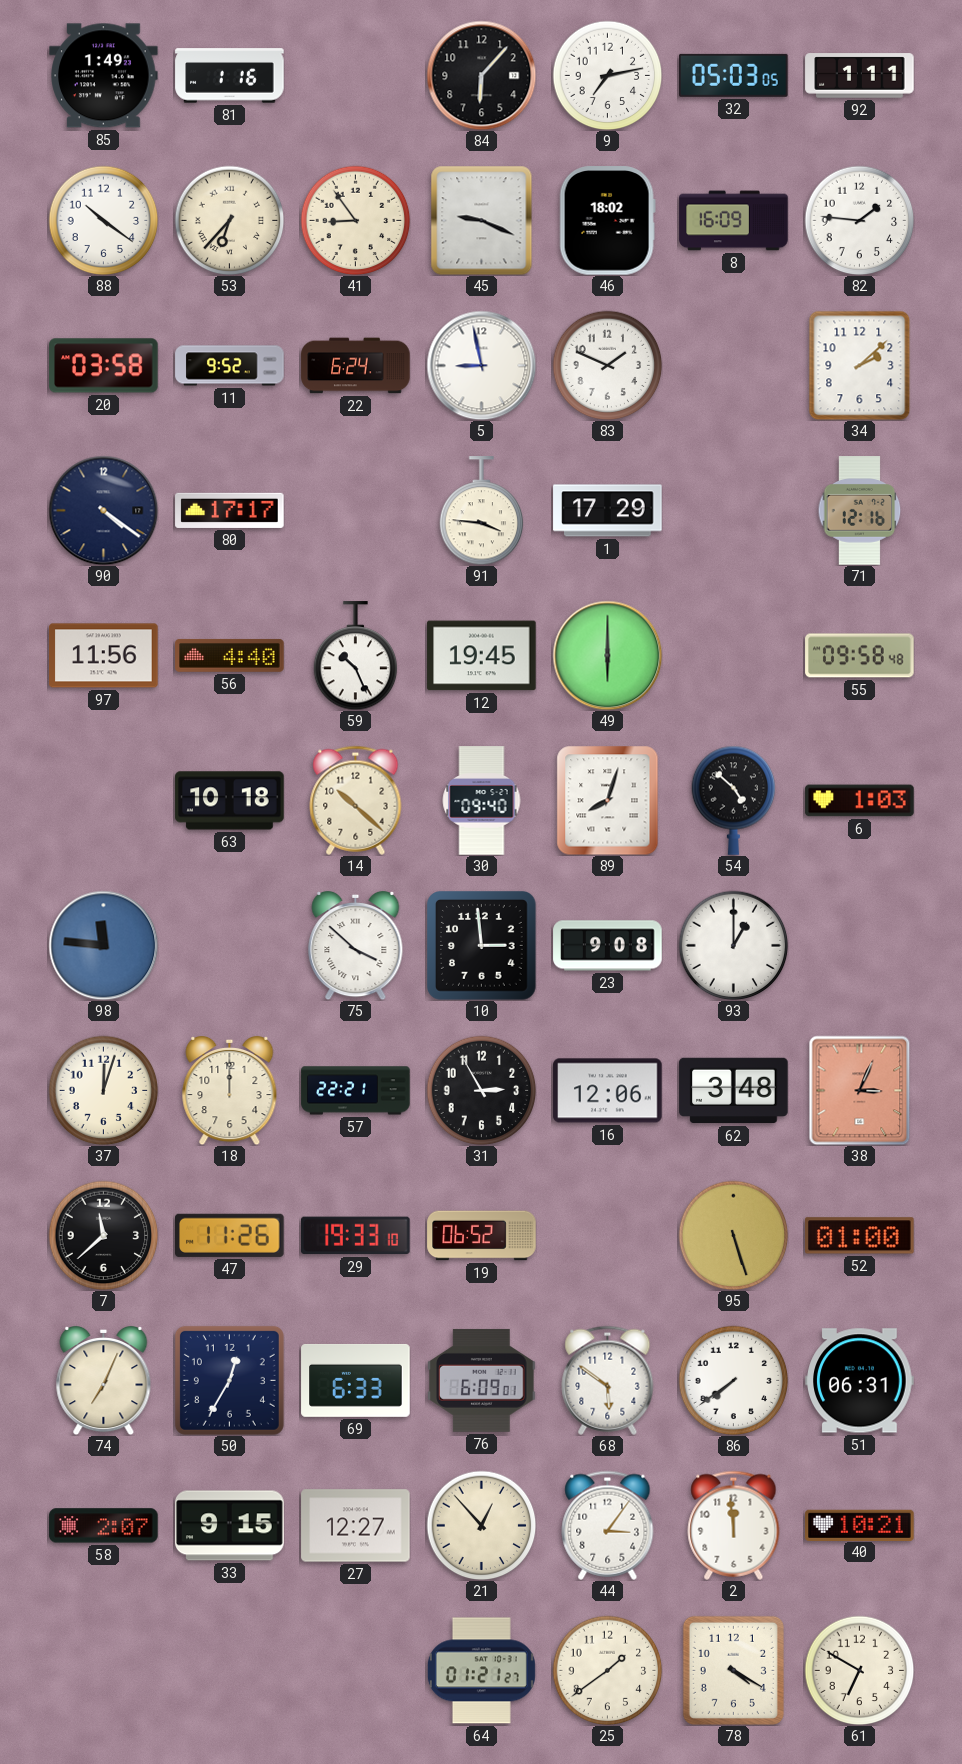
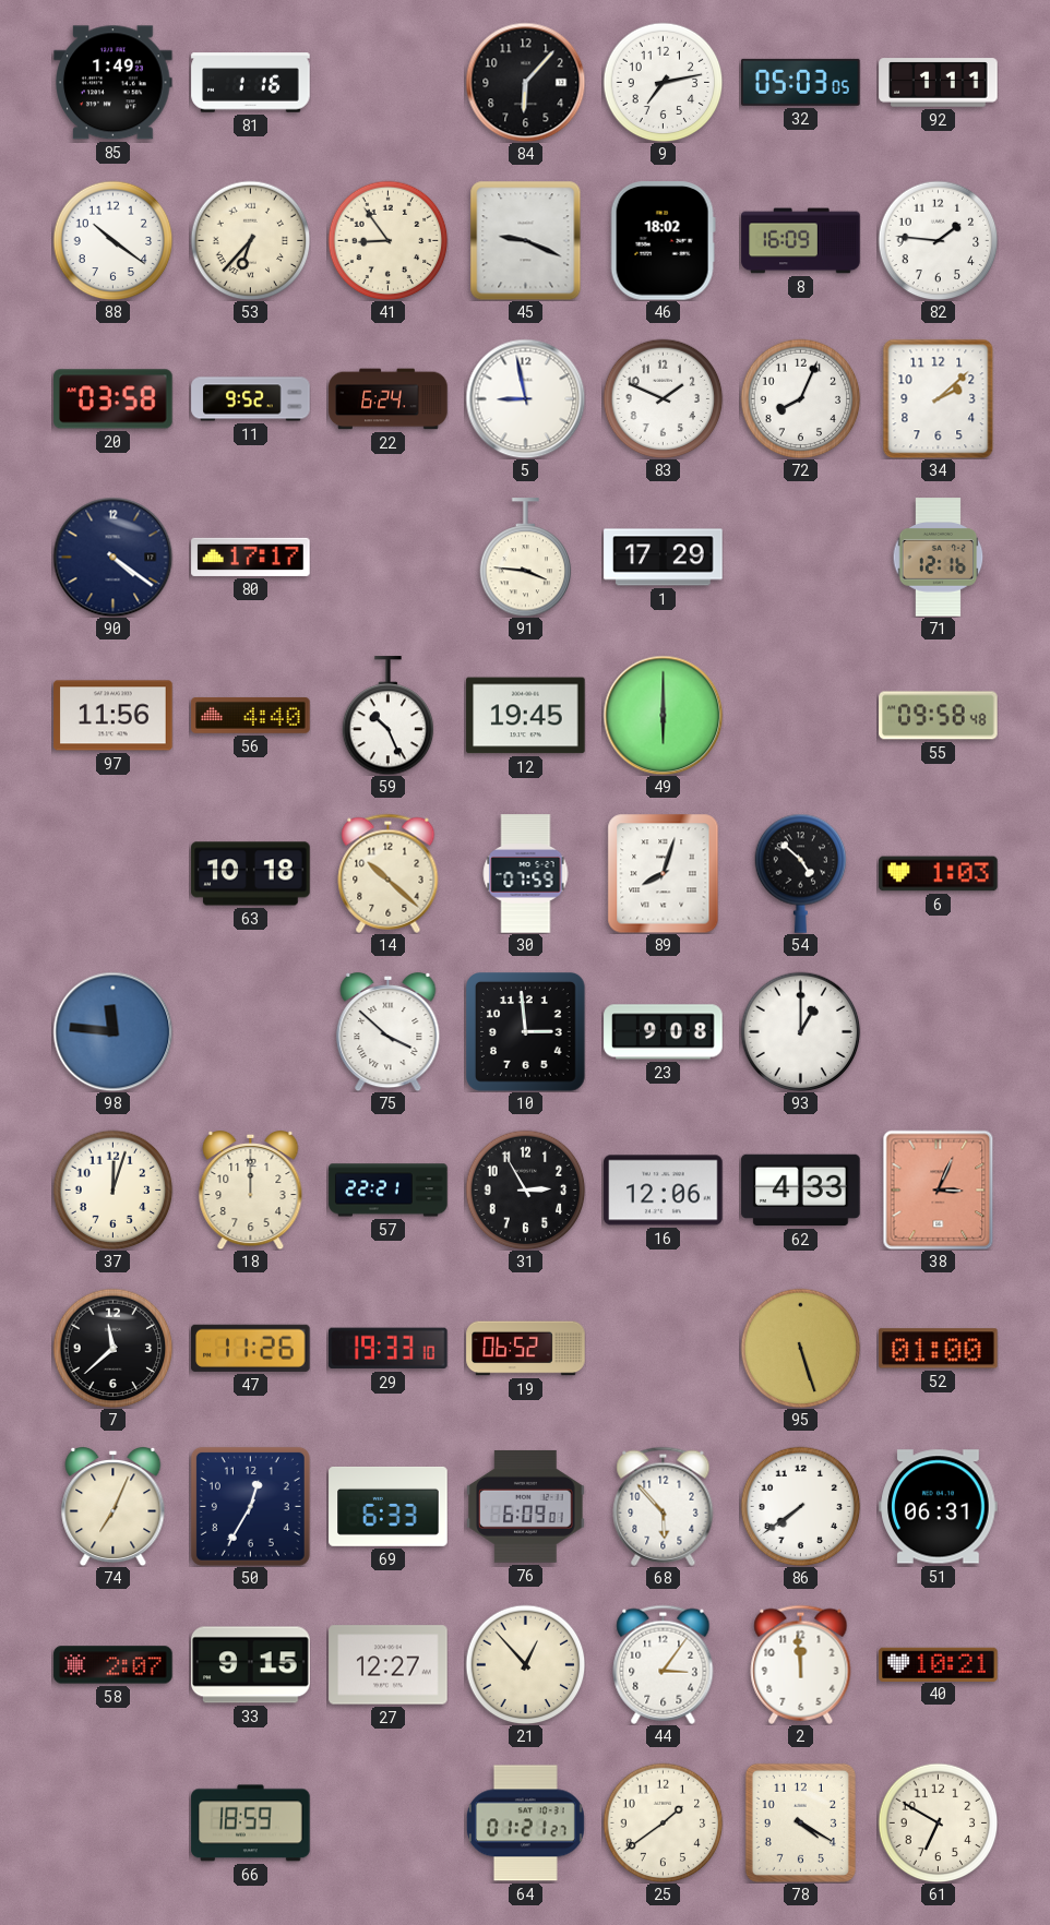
72: none -> 8:04
30: 09:40 -> 07:59
62: 3:48 -> 4:33
68: 5:51 -> 5:53
66: none -> 18:59
